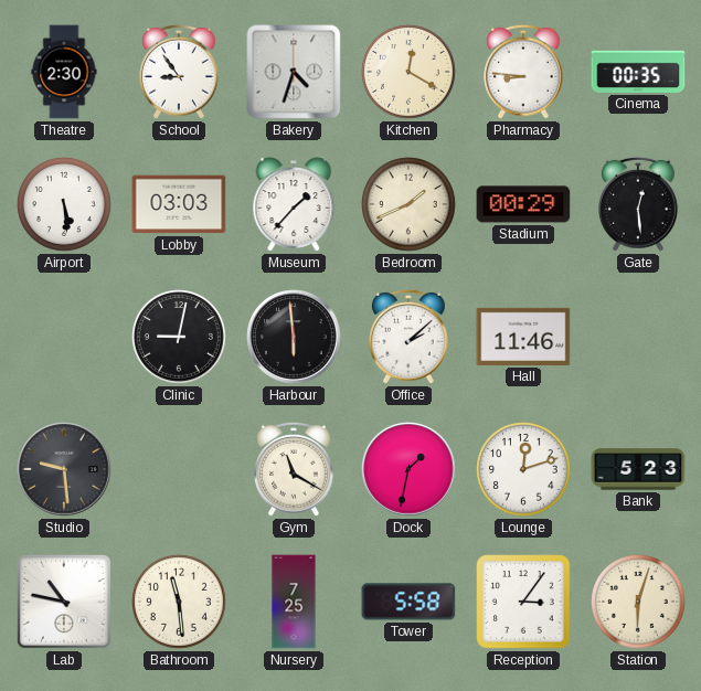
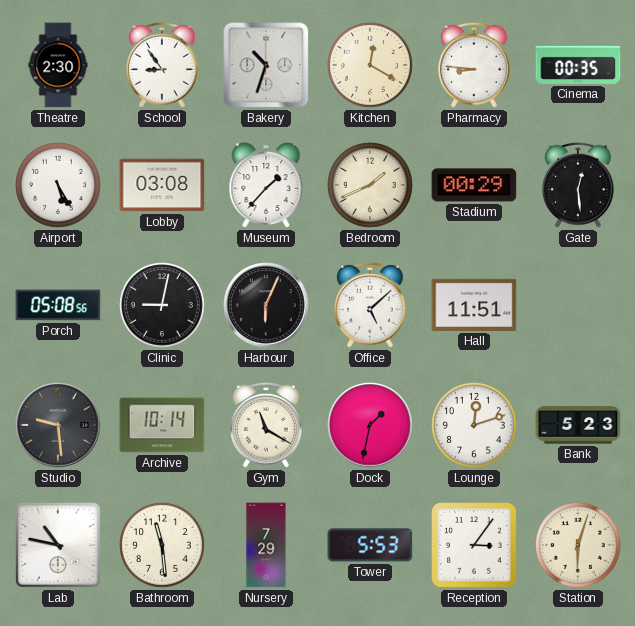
Bakery: 4:33 -> 10:33
Airport: 5:29 -> 5:25
Lobby: 03:03 -> 03:08
Porch: none -> 05:08
Harbour: 5:59 -> 6:04
Office: 2:08 -> 5:08
Hall: 11:46 -> 11:51
Archive: none -> 10:14
Nursery: 7:25 -> 7:29
Tower: 5:58 -> 5:53
